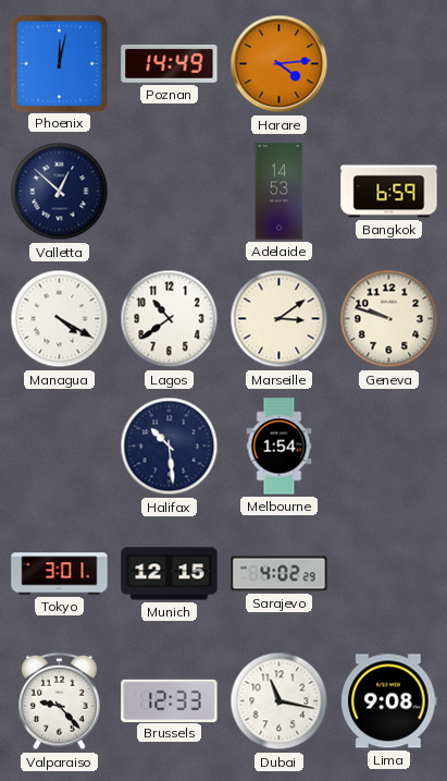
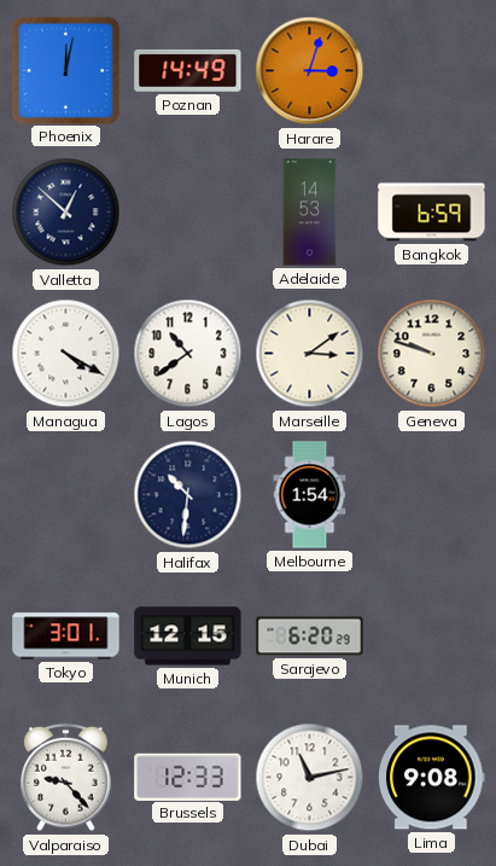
Harare: 4:14 -> 3:03
Halifax: 10:29 -> 10:31
Sarajevo: 4:02 -> 6:20
Dubai: 11:17 -> 11:13
